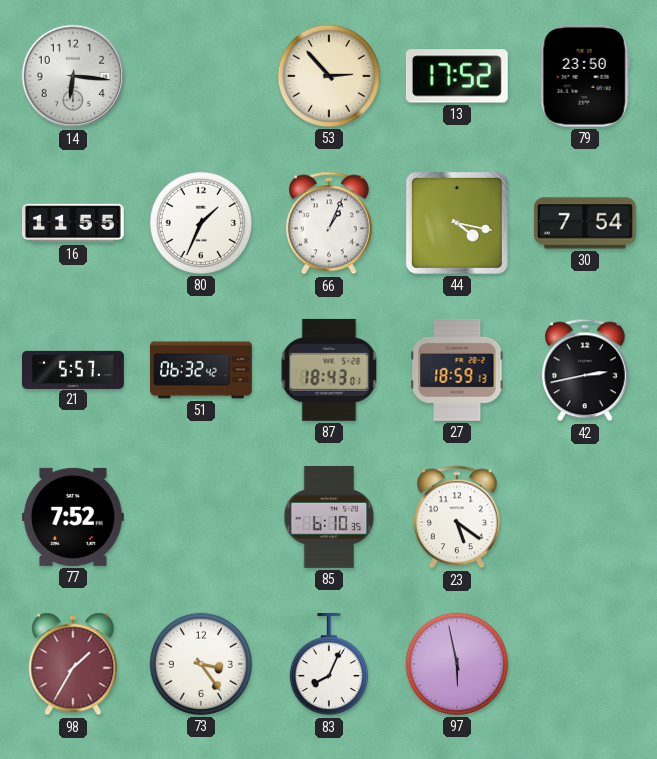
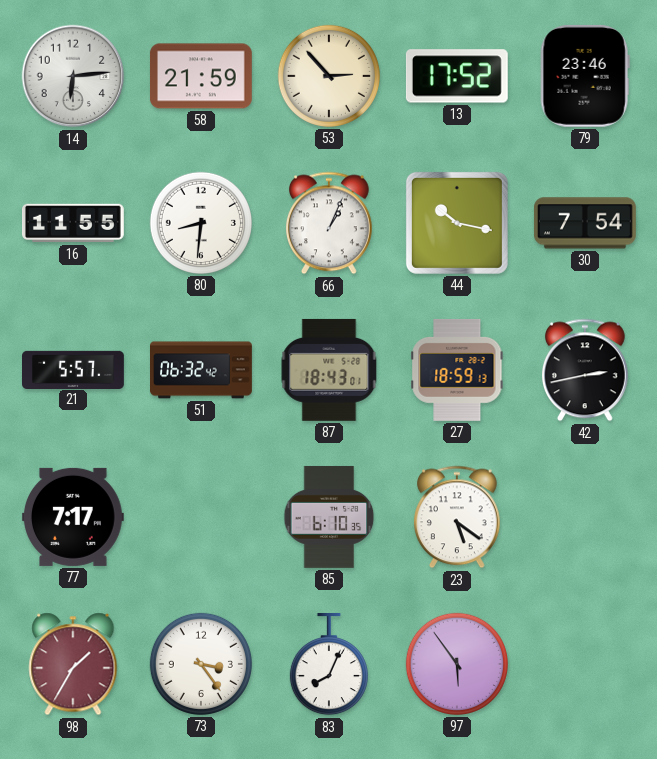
14: 6:16 -> 6:14
58: none -> 21:59
79: 23:50 -> 23:46
80: 1:34 -> 8:31
44: 4:17 -> 10:17
77: 7:52 -> 7:17
97: 5:58 -> 5:54
